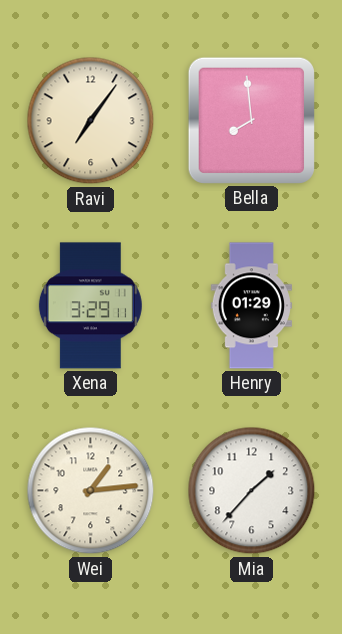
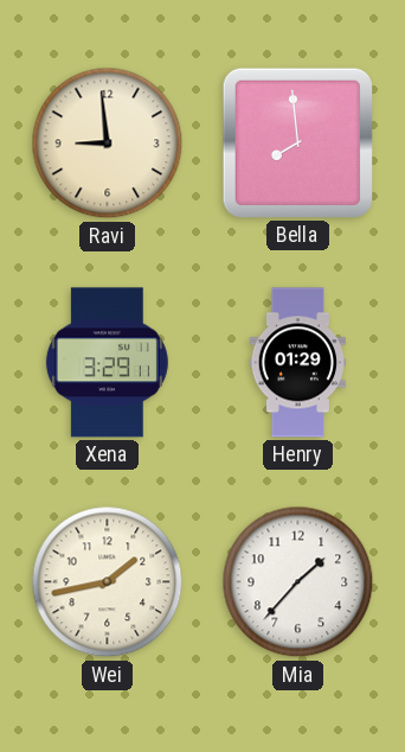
Ravi: 7:06 -> 8:59
Wei: 1:14 -> 1:43
